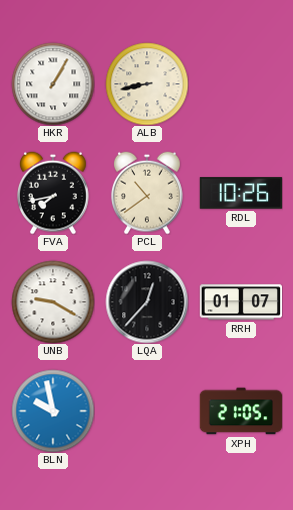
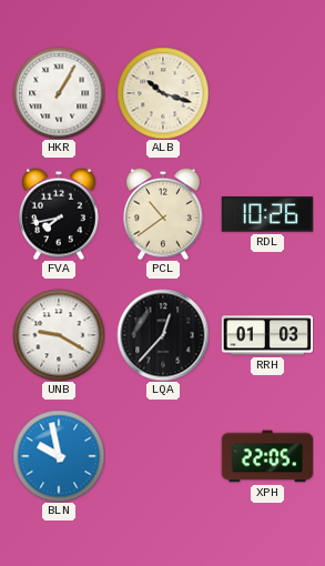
ALB: 8:43 -> 10:18
RRH: 01:07 -> 01:03
XPH: 21:05 -> 22:05
